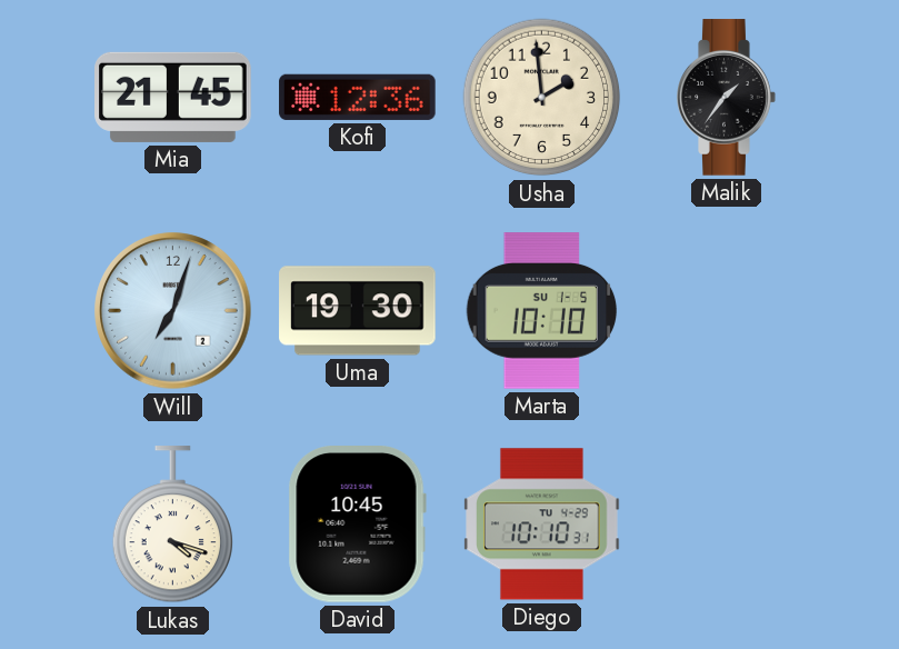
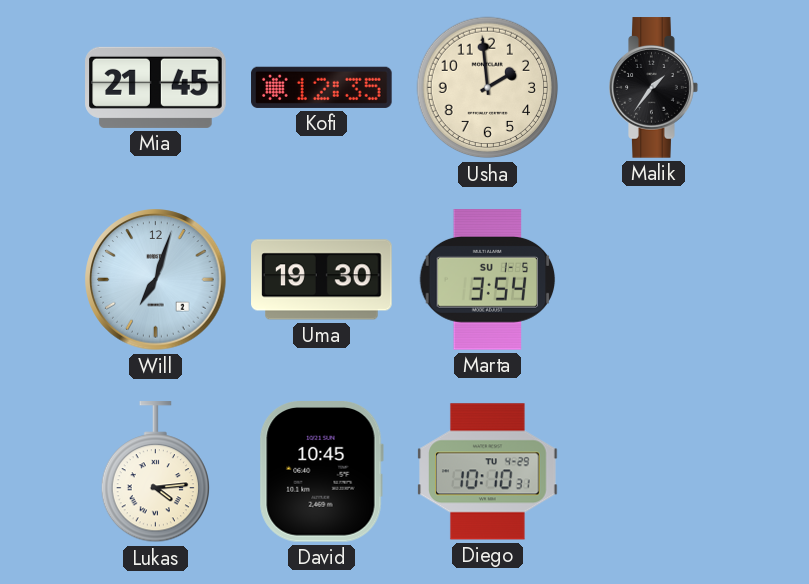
Kofi: 12:36 -> 12:35
Marta: 10:10 -> 3:54
Lukas: 4:18 -> 4:14
